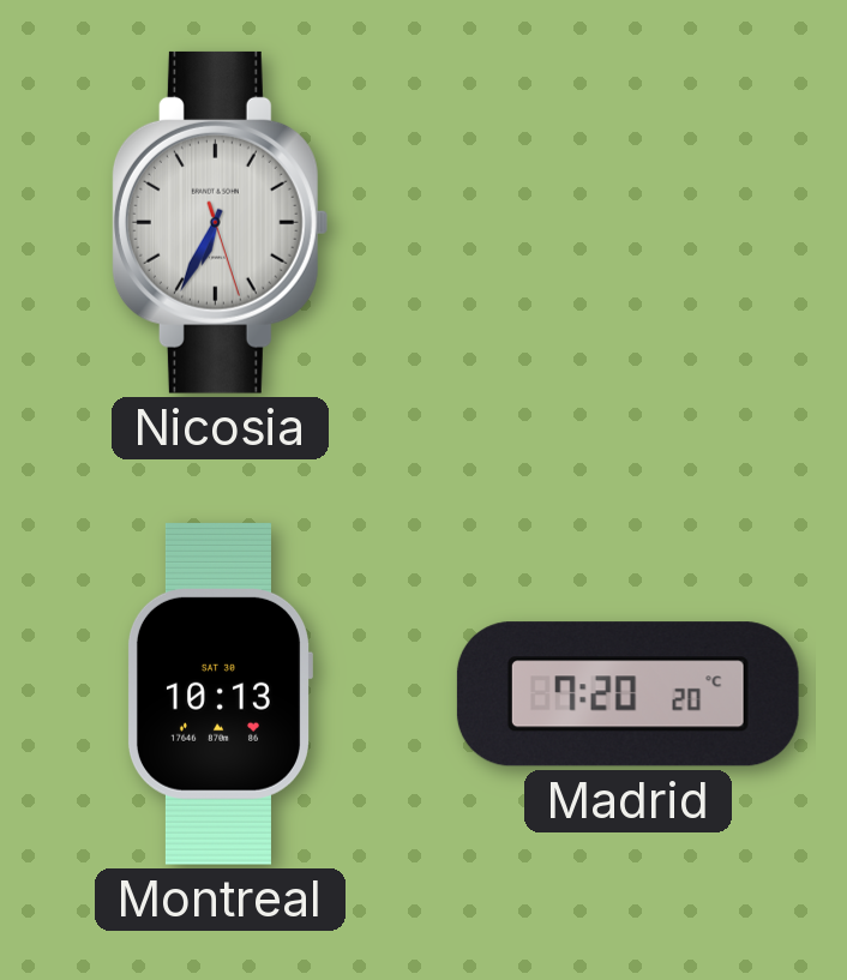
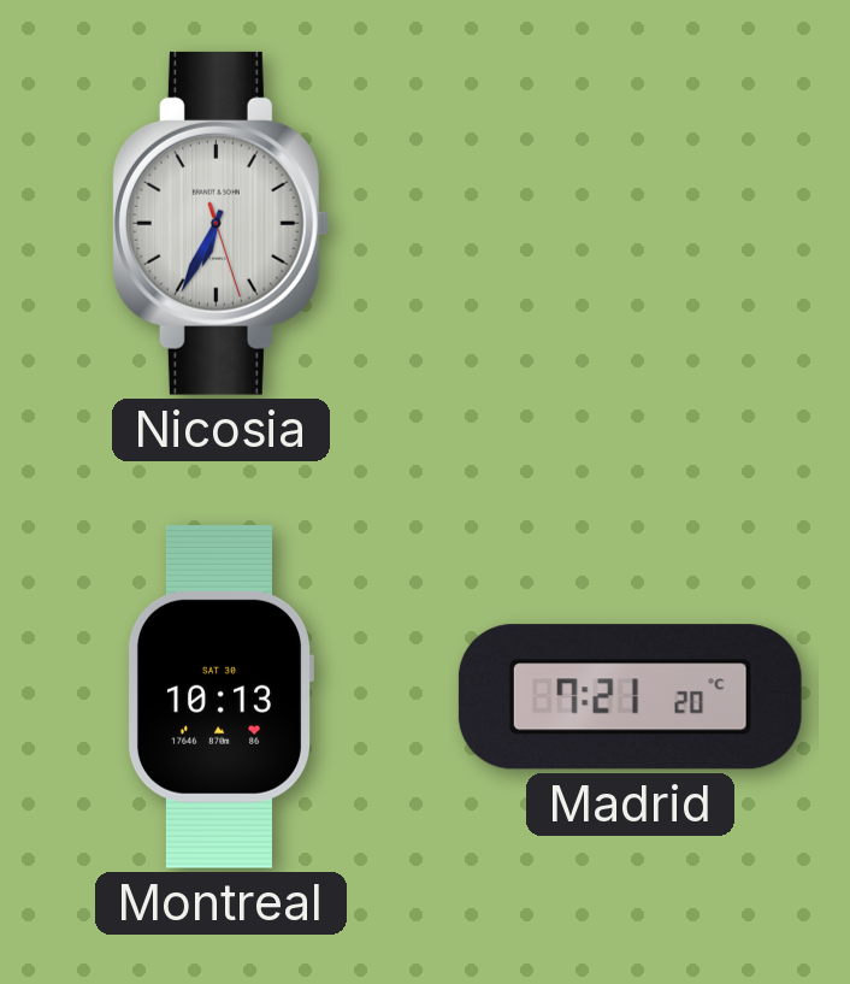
Madrid: 7:20 -> 7:21
